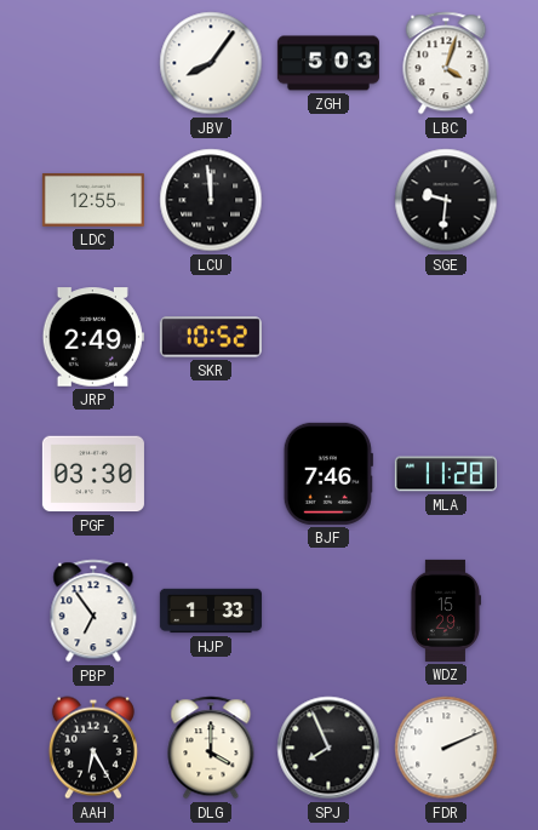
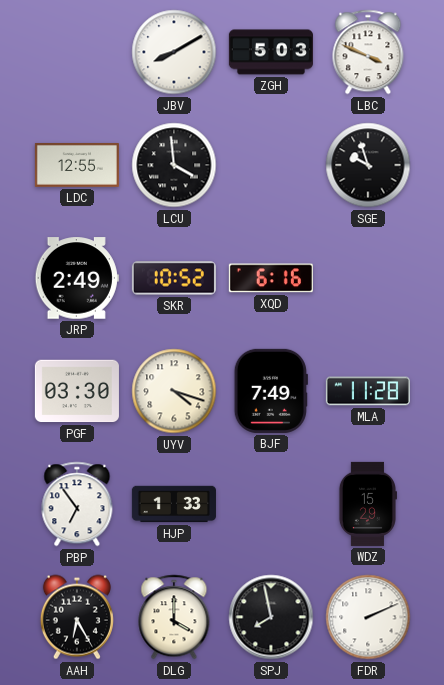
JBV: 8:06 -> 8:10
LBC: 4:03 -> 3:49
LCU: 11:59 -> 3:59
SGE: 9:31 -> 9:57
XQD: none -> 6:16
UYV: none -> 4:18
BJF: 7:46 -> 7:49
SPJ: 7:56 -> 7:58
